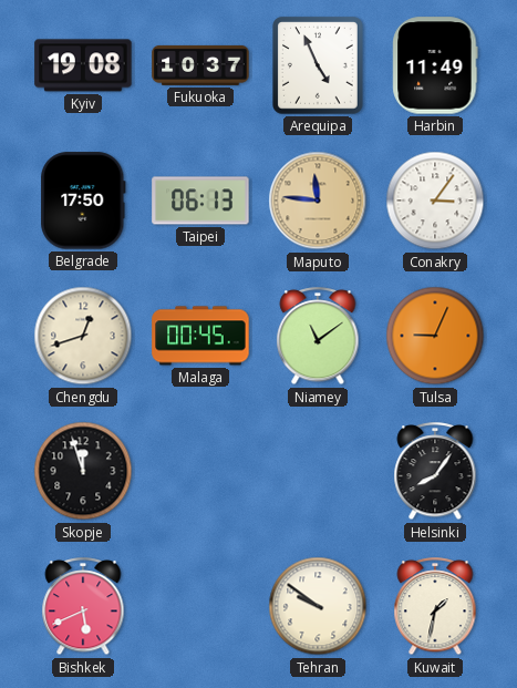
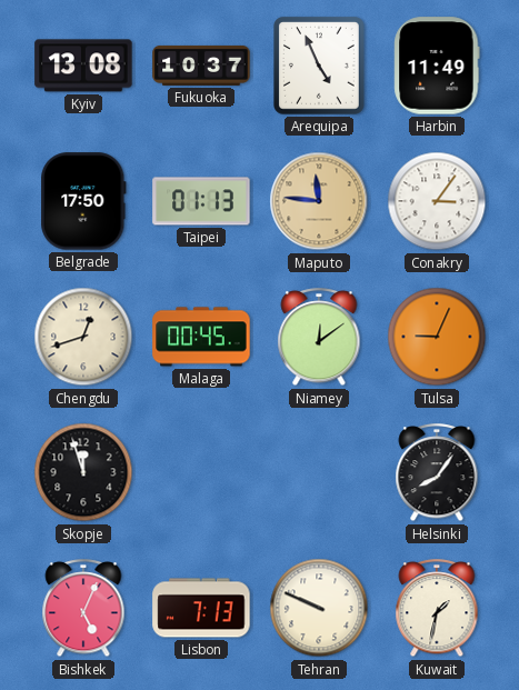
Kyiv: 19:08 -> 13:08
Taipei: 06:13 -> 01:13
Niamey: 11:09 -> 12:09
Bishkek: 5:41 -> 5:04
Lisbon: none -> 7:13
Tehran: 9:51 -> 9:49
